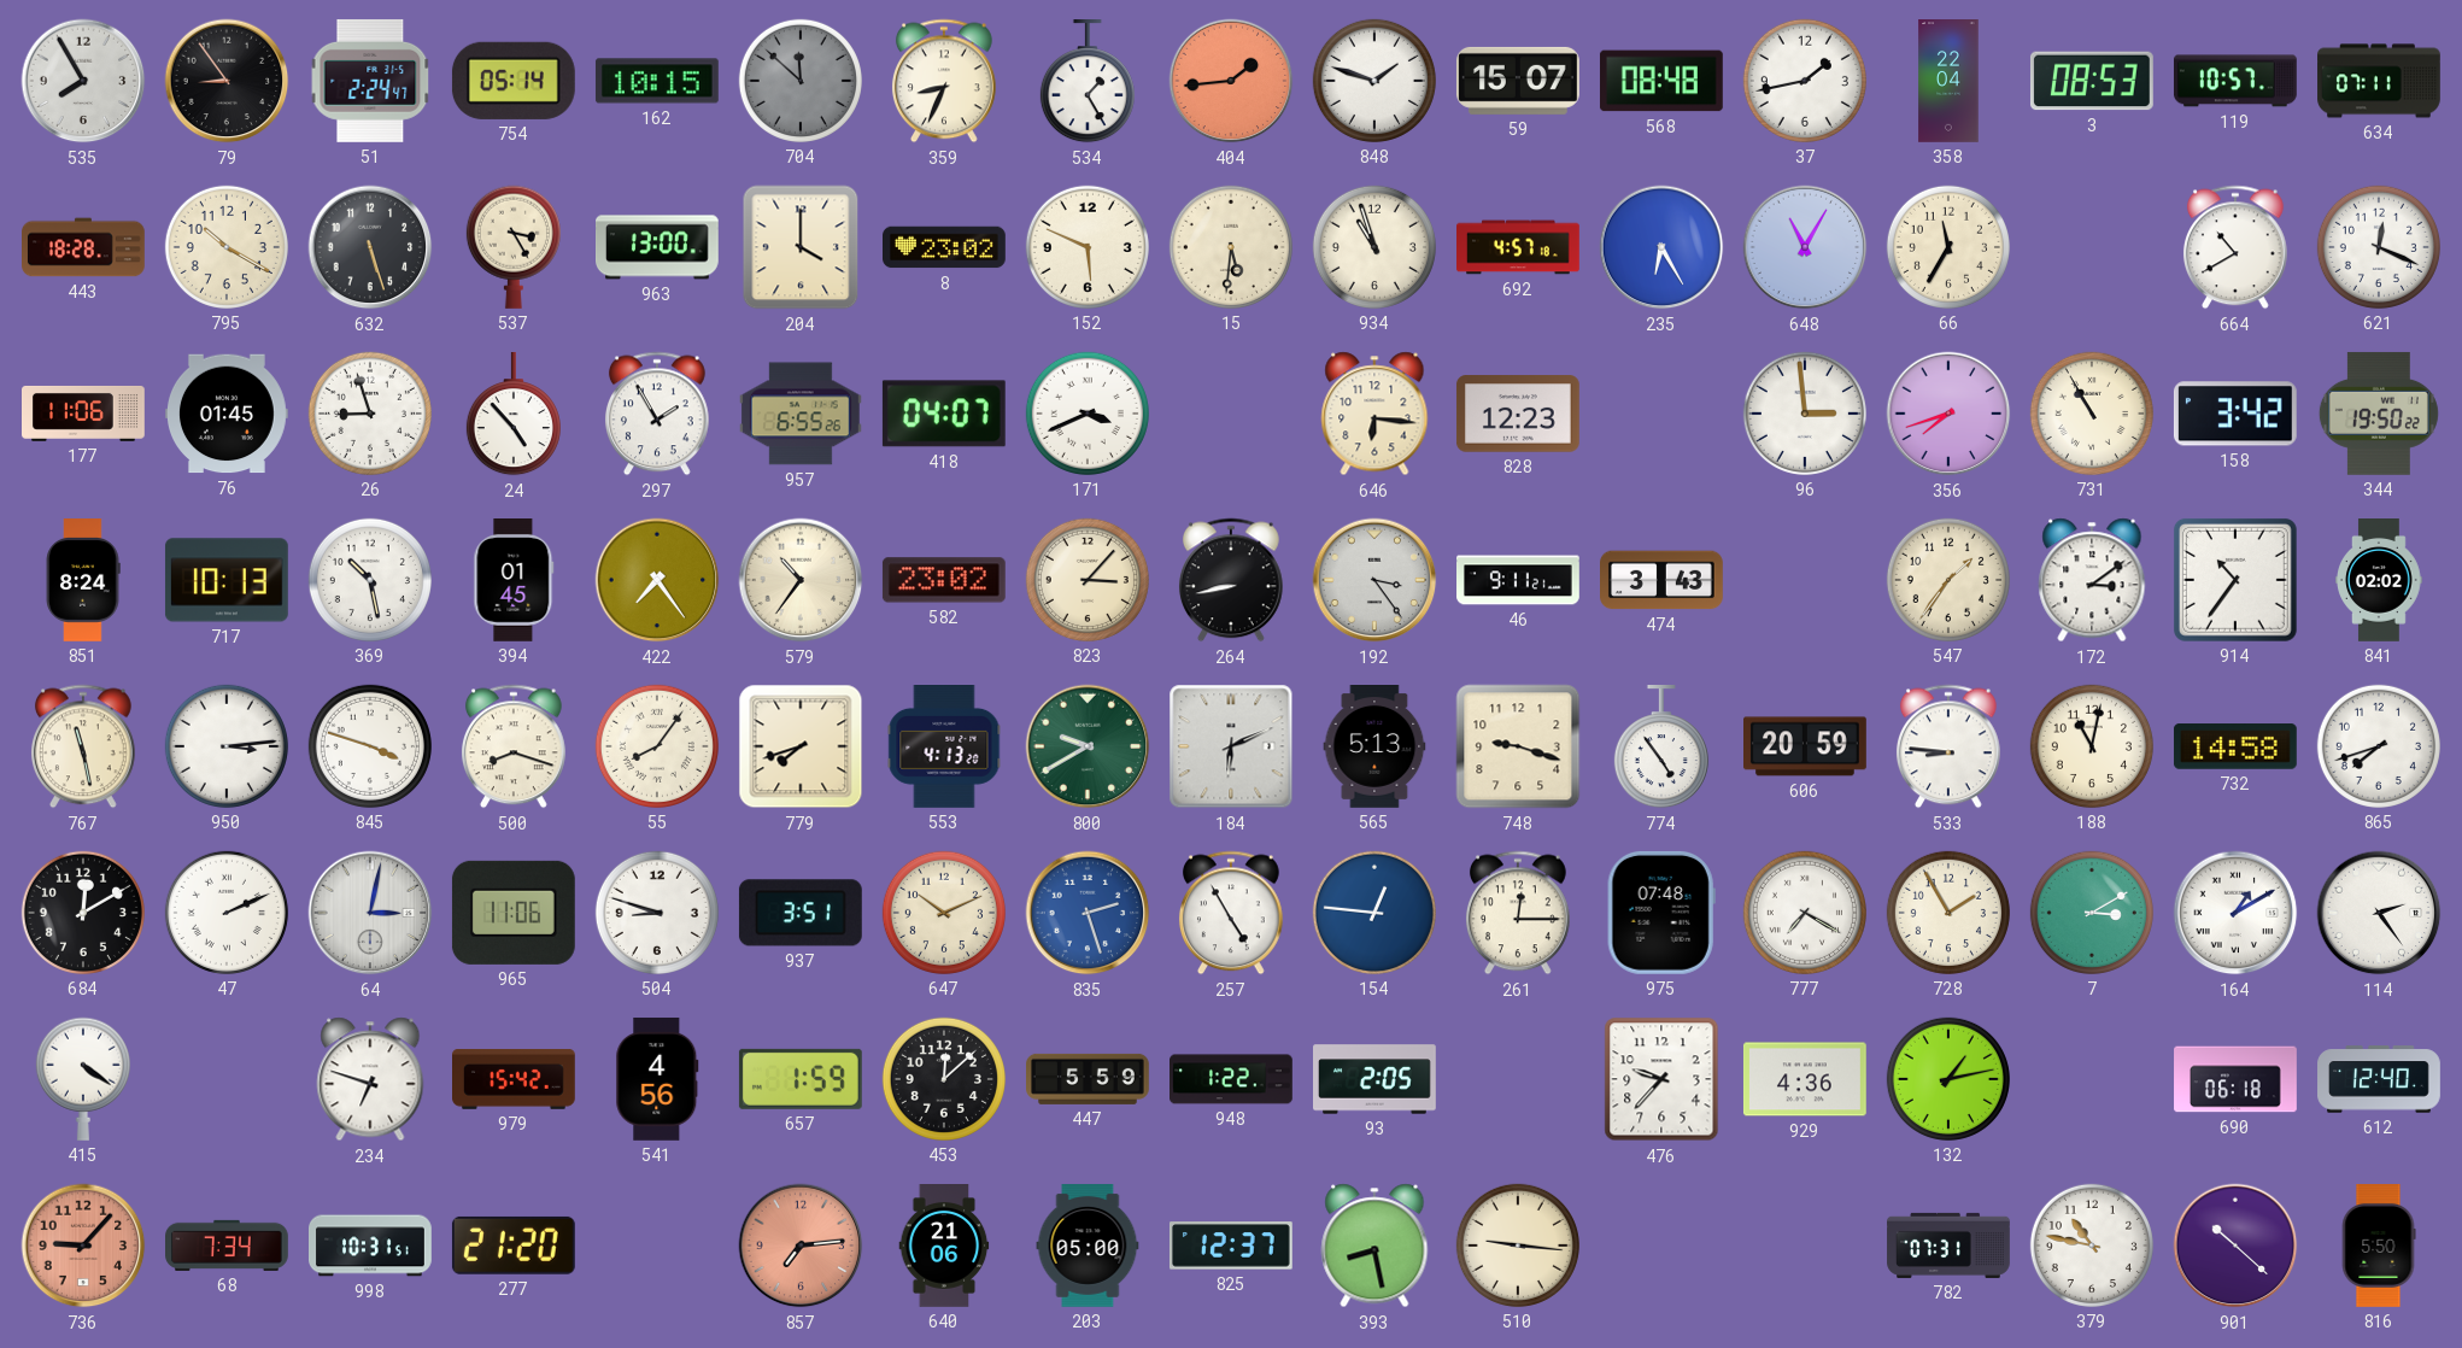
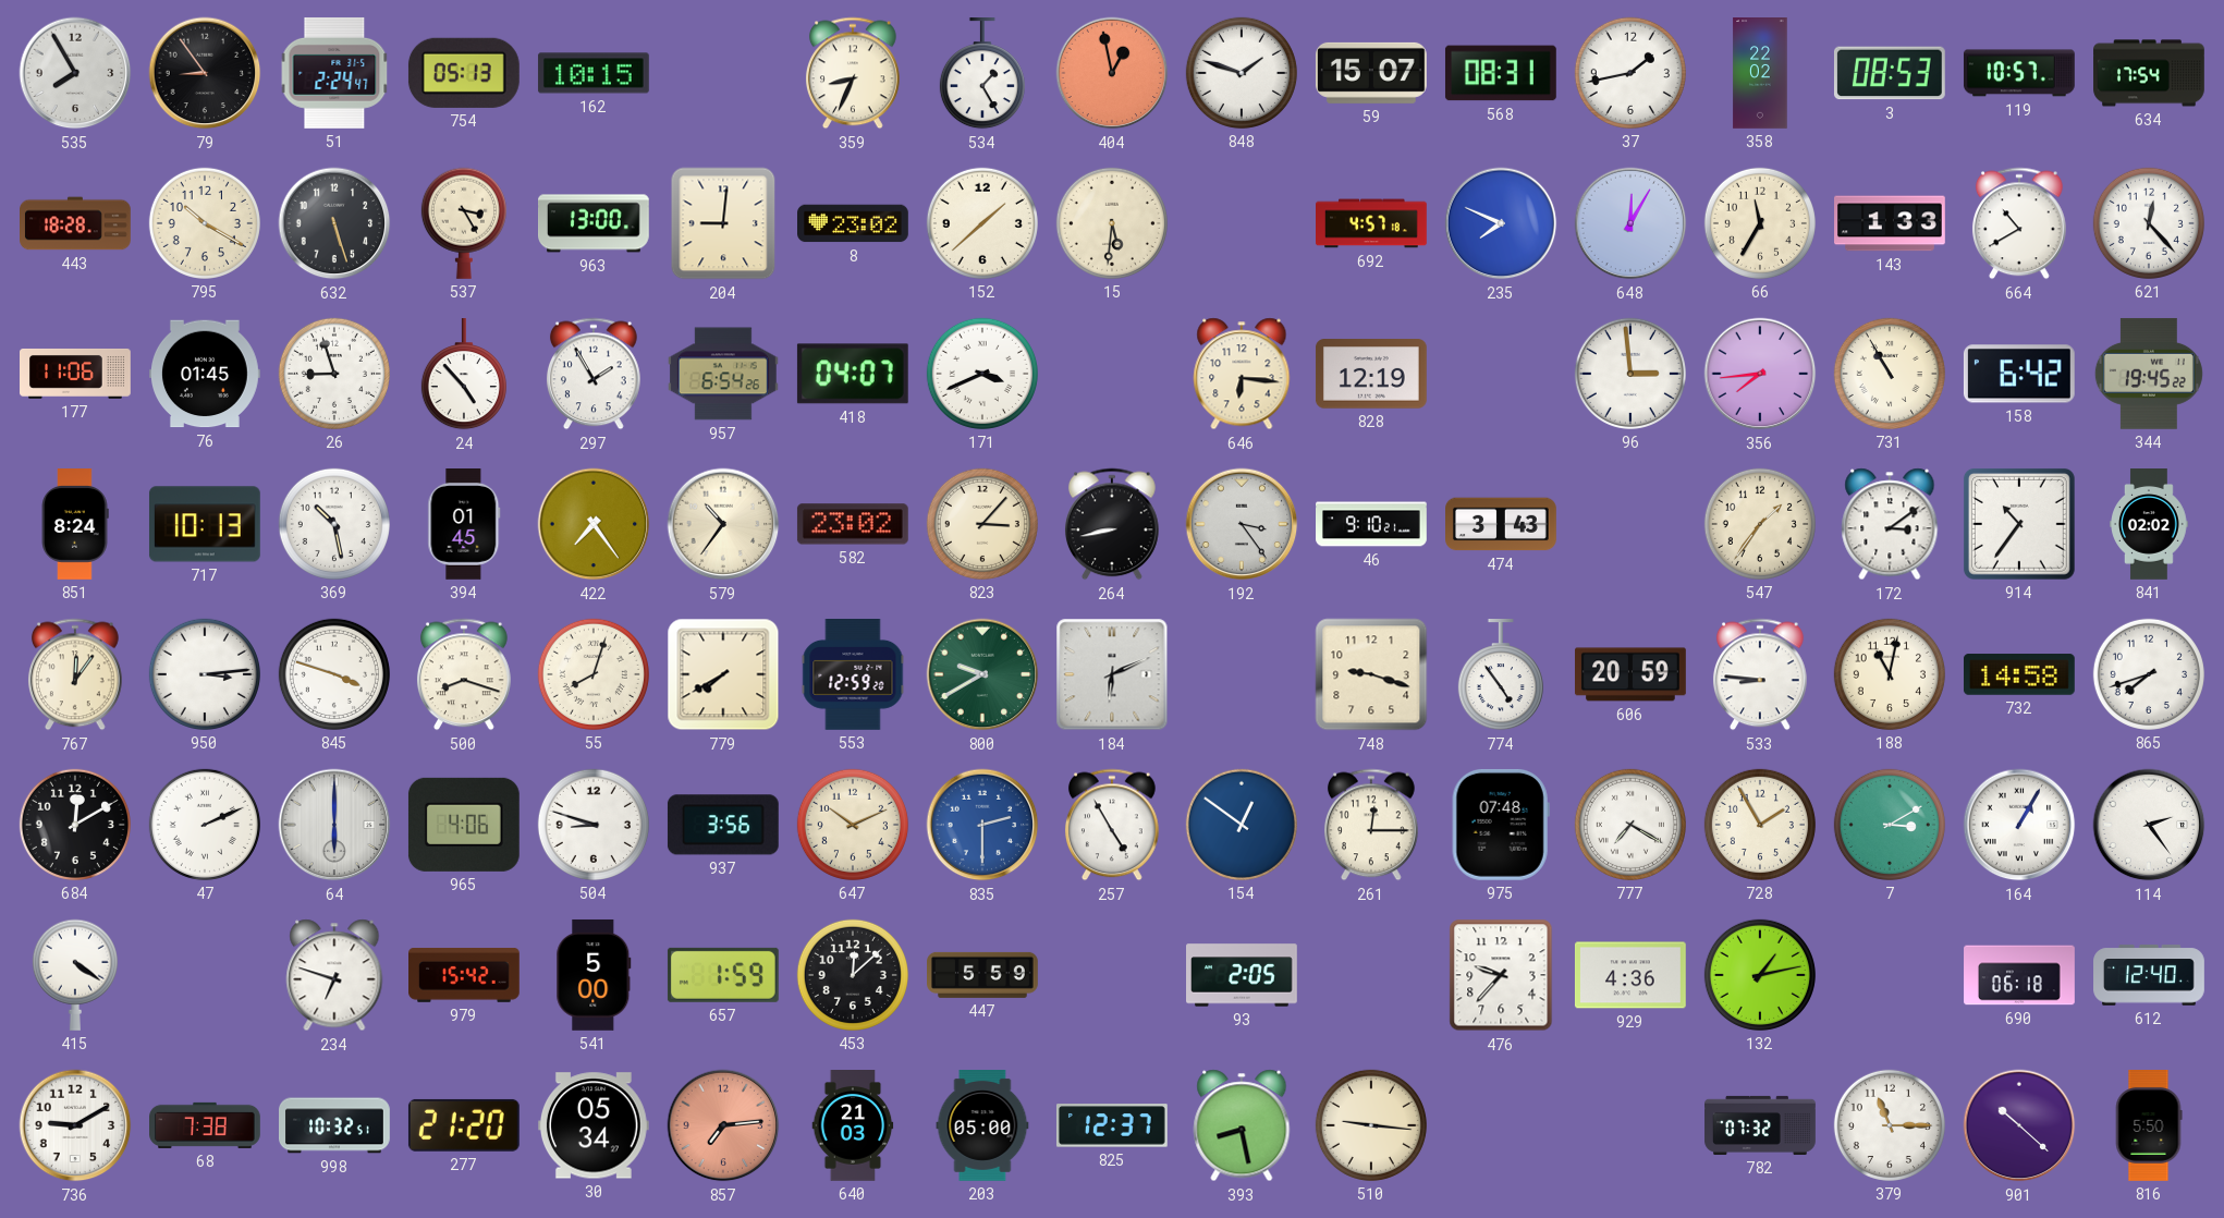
754: 05:14 -> 05:13
704: 11:52 -> none
404: 1:44 -> 12:58
568: 08:48 -> 08:31
358: 22:04 -> 22:02
634: 07:11 -> 17:54
204: 4:00 -> 9:01
152: 5:49 -> 1:38
934: 10:57 -> none
235: 6:25 -> 7:49
648: 11:05 -> 12:05
143: none -> 1:33
621: 12:19 -> 12:23
957: 6:55 -> 6:54
828: 12:23 -> 12:19
356: 7:42 -> 7:44
158: 3:42 -> 6:42
344: 19:50 -> 19:45
46: 9:11 -> 9:10
767: 11:28 -> 12:06
55: 8:06 -> 8:03
779: 7:42 -> 7:40
553: 4:13 -> 12:59
565: 5:13 -> none
64: 3:02 -> 6:00
965: 11:06 -> 4:06
937: 3:51 -> 3:56
835: 2:27 -> 2:30
154: 12:46 -> 12:51
164: 1:10 -> 1:05
541: 4:56 -> 5:00
948: 1:22 -> none
736: 9:07 -> 9:10
736 dial: salmon -> white
68: 7:34 -> 7:38
998: 10:31 -> 10:32
30: none -> 05:34
640: 21:06 -> 21:03
782: 07:31 -> 07:32
379: 10:47 -> 11:15
